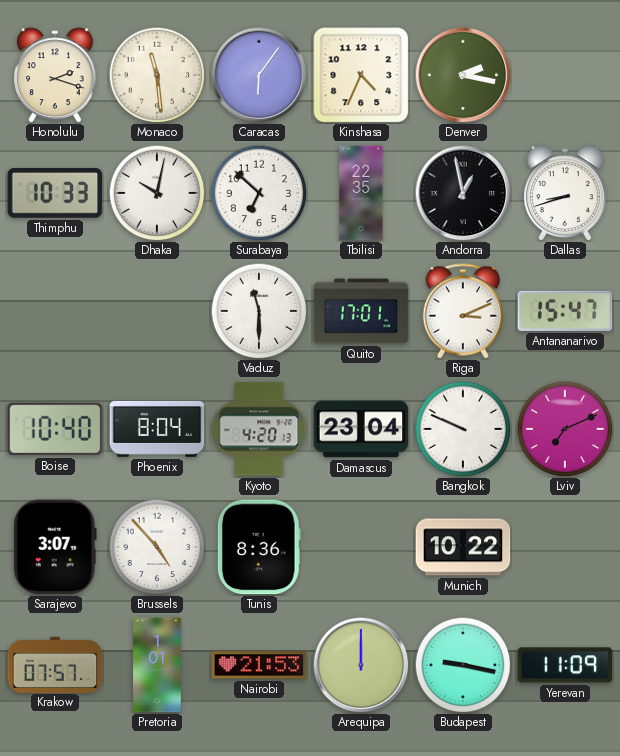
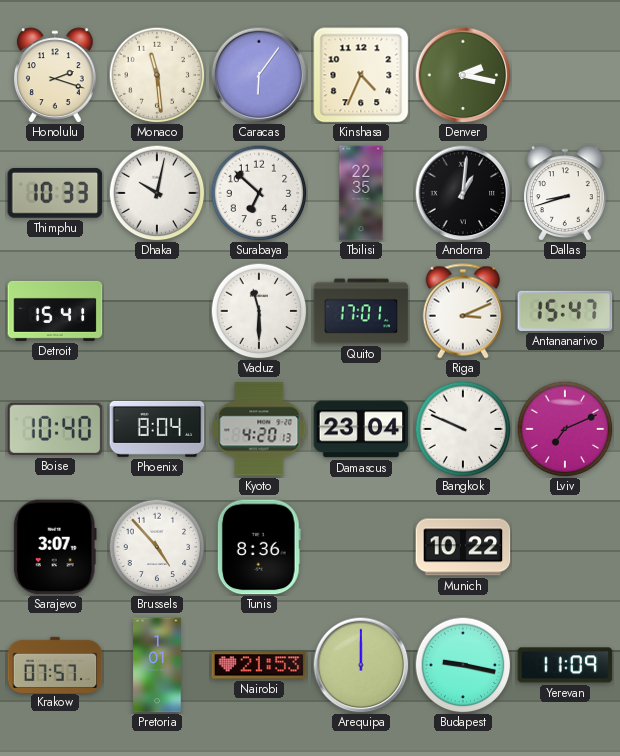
Andorra: 12:58 -> 1:01
Detroit: none -> 15:41
